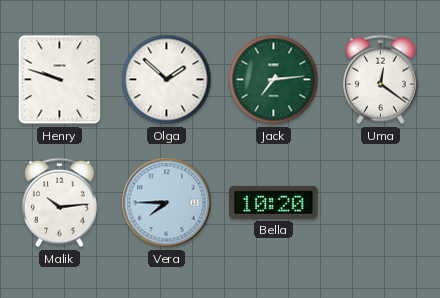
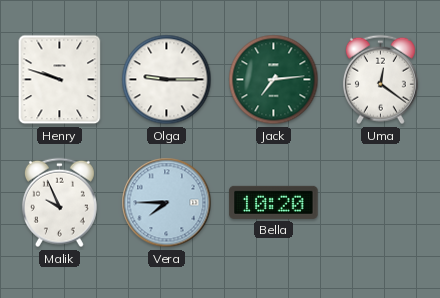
Olga: 1:52 -> 9:15
Malik: 10:14 -> 9:56
